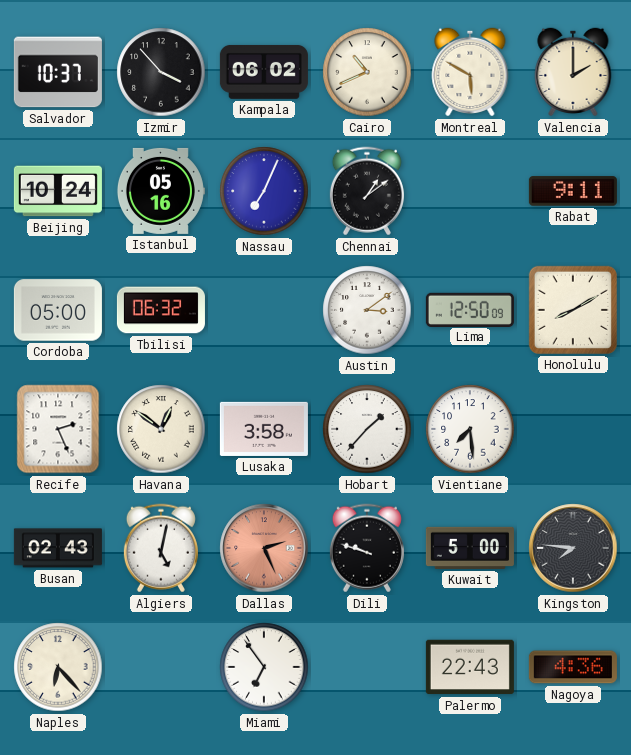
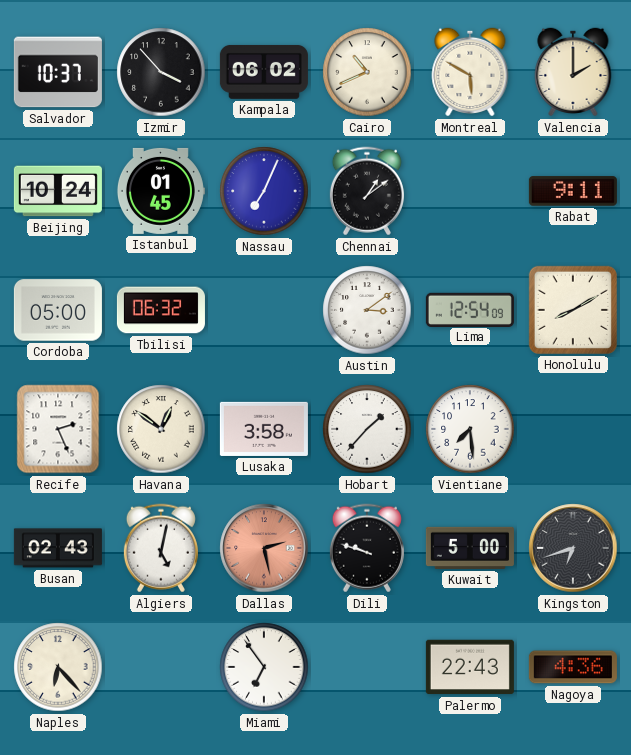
Istanbul: 05:16 -> 01:45
Lima: 12:50 -> 12:54
Dallas: 2:26 -> 2:28
Kingston: 7:46 -> 6:42
